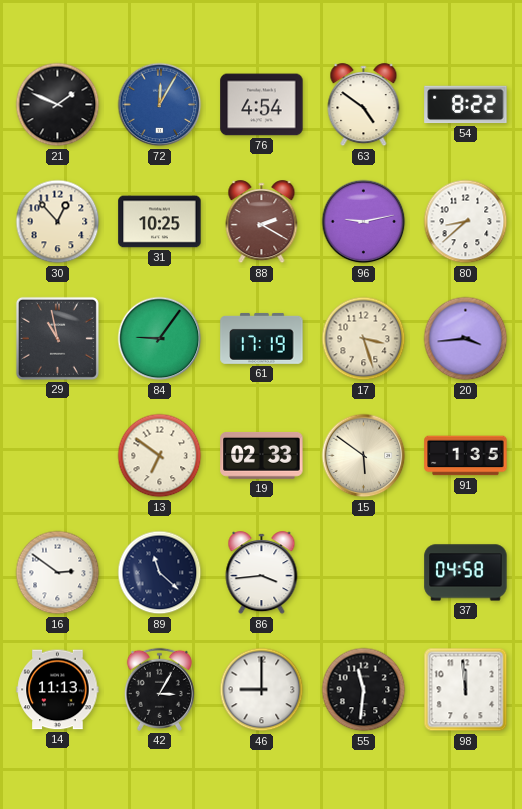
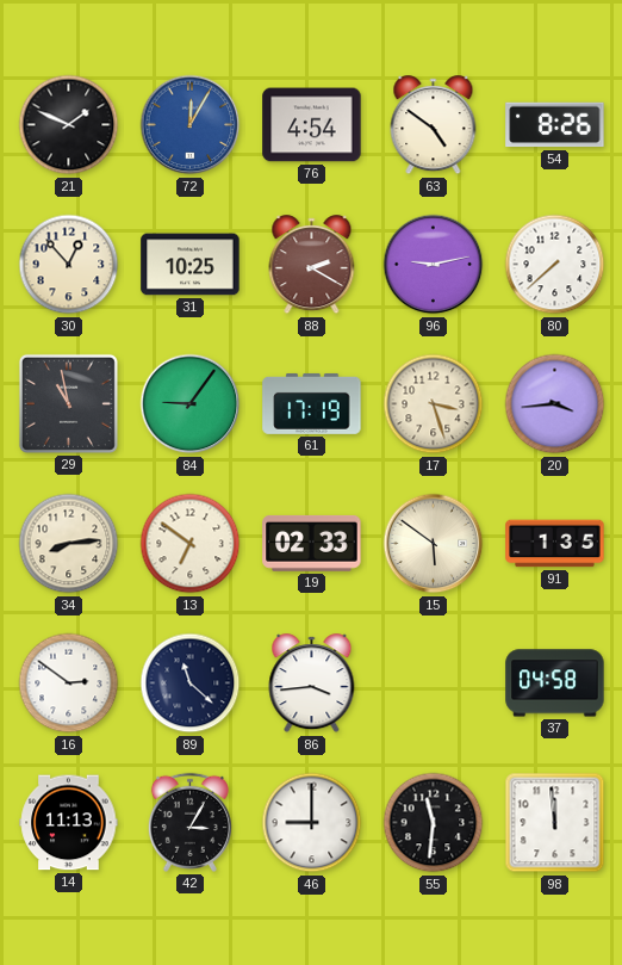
54: 8:22 -> 8:26
80: 8:38 -> 7:38
34: none -> 8:14
